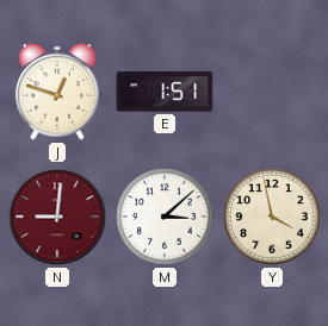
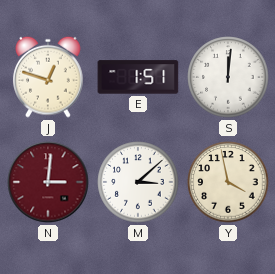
S: none -> 12:01
N: 9:01 -> 3:01
